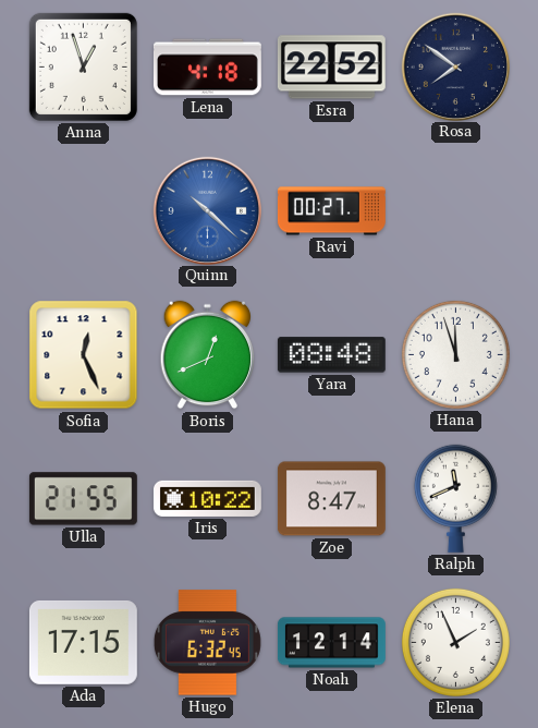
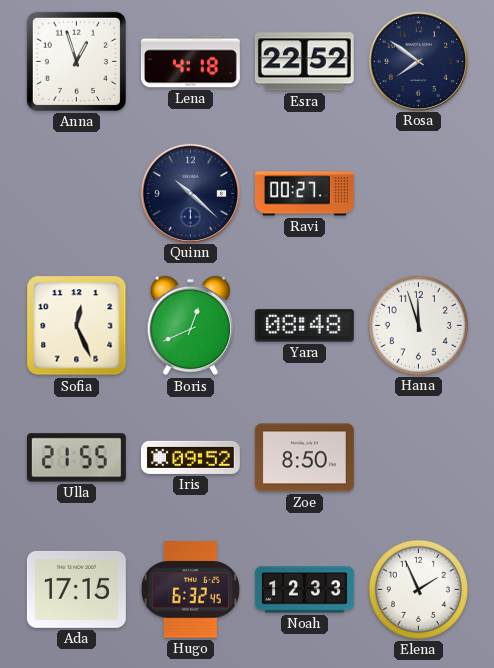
Quinn dial: blue -> navy
Iris: 10:22 -> 09:52
Zoe: 8:47 -> 8:50
Ralph: 11:41 -> none
Noah: 12:14 -> 12:33
